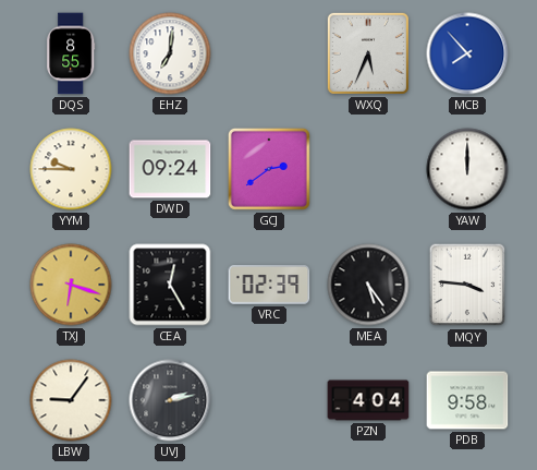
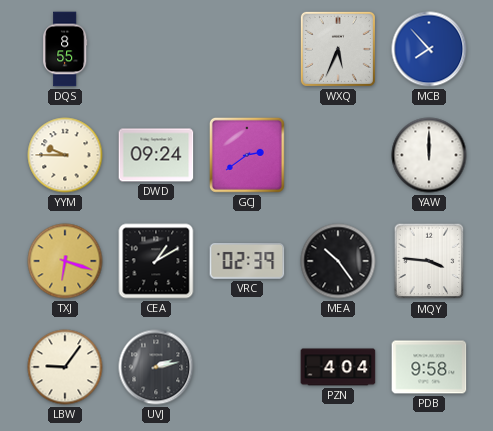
EHZ: 7:01 -> none
CEA: 12:25 -> 1:10
MEA: 5:24 -> 10:24
